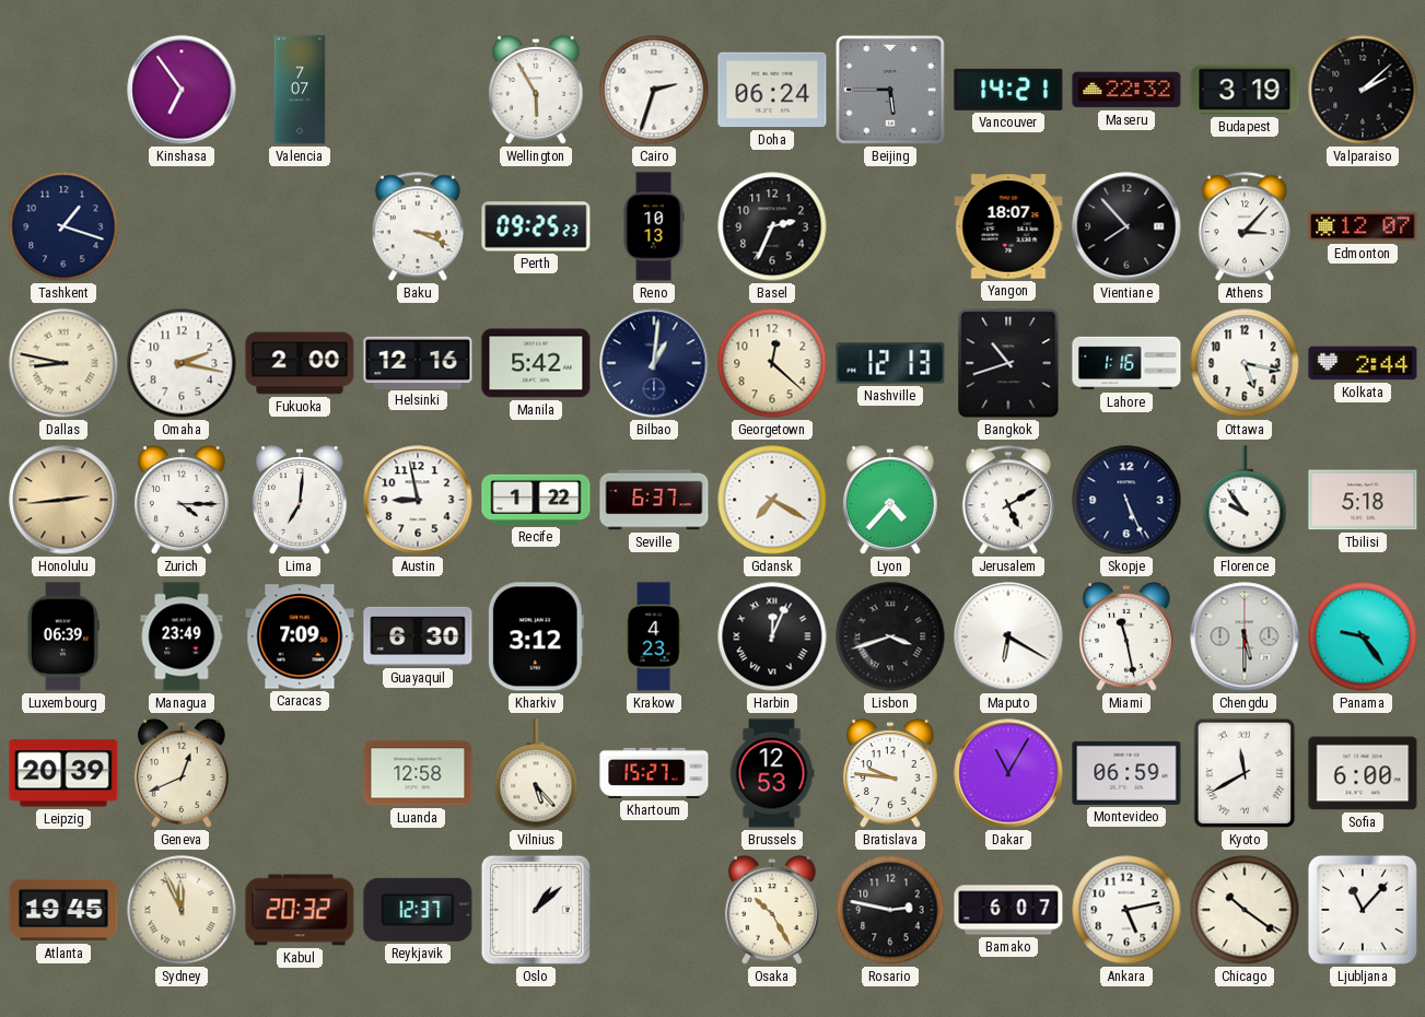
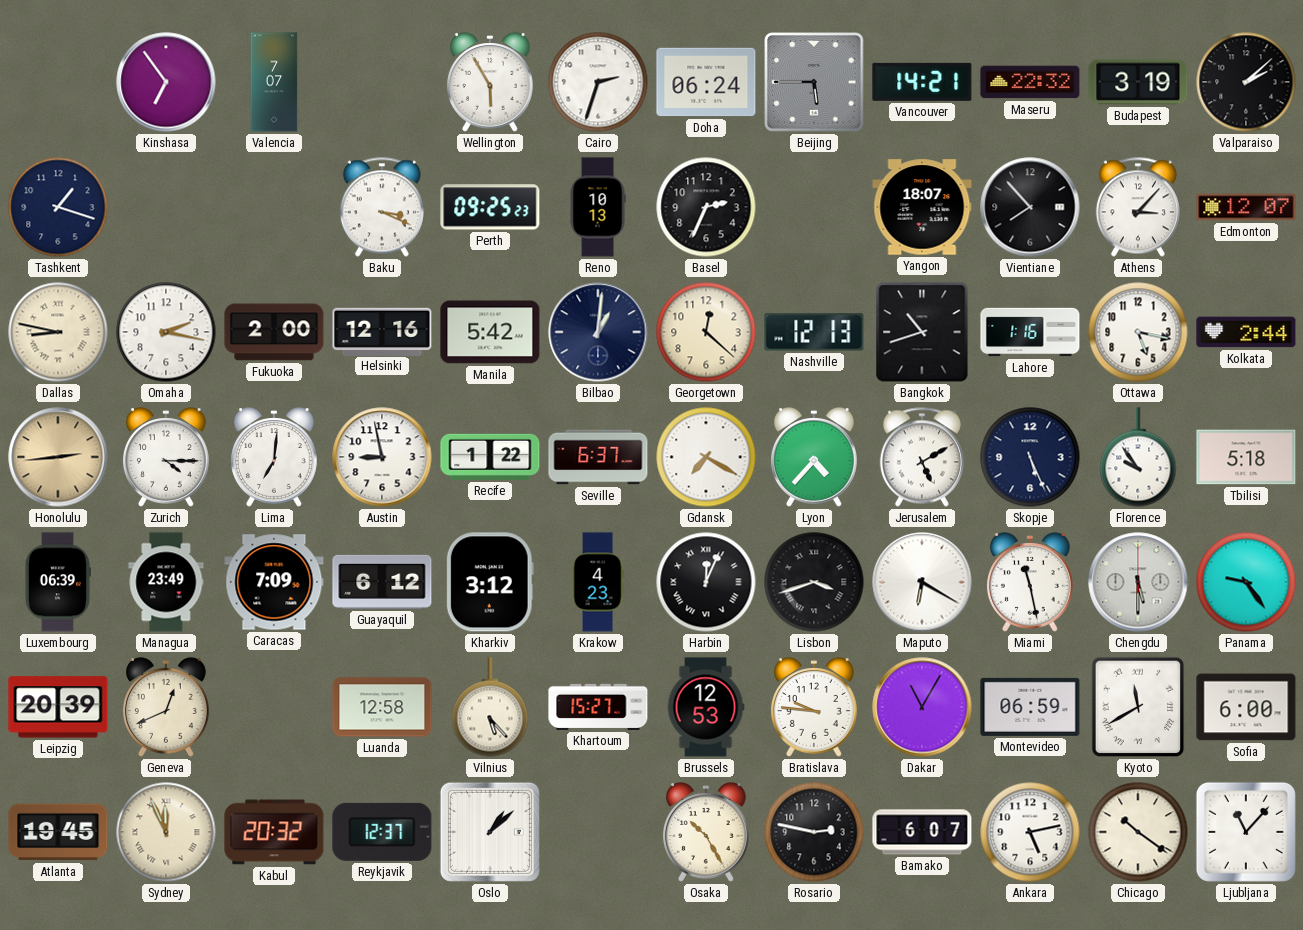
Guayaquil: 6:30 -> 6:12
